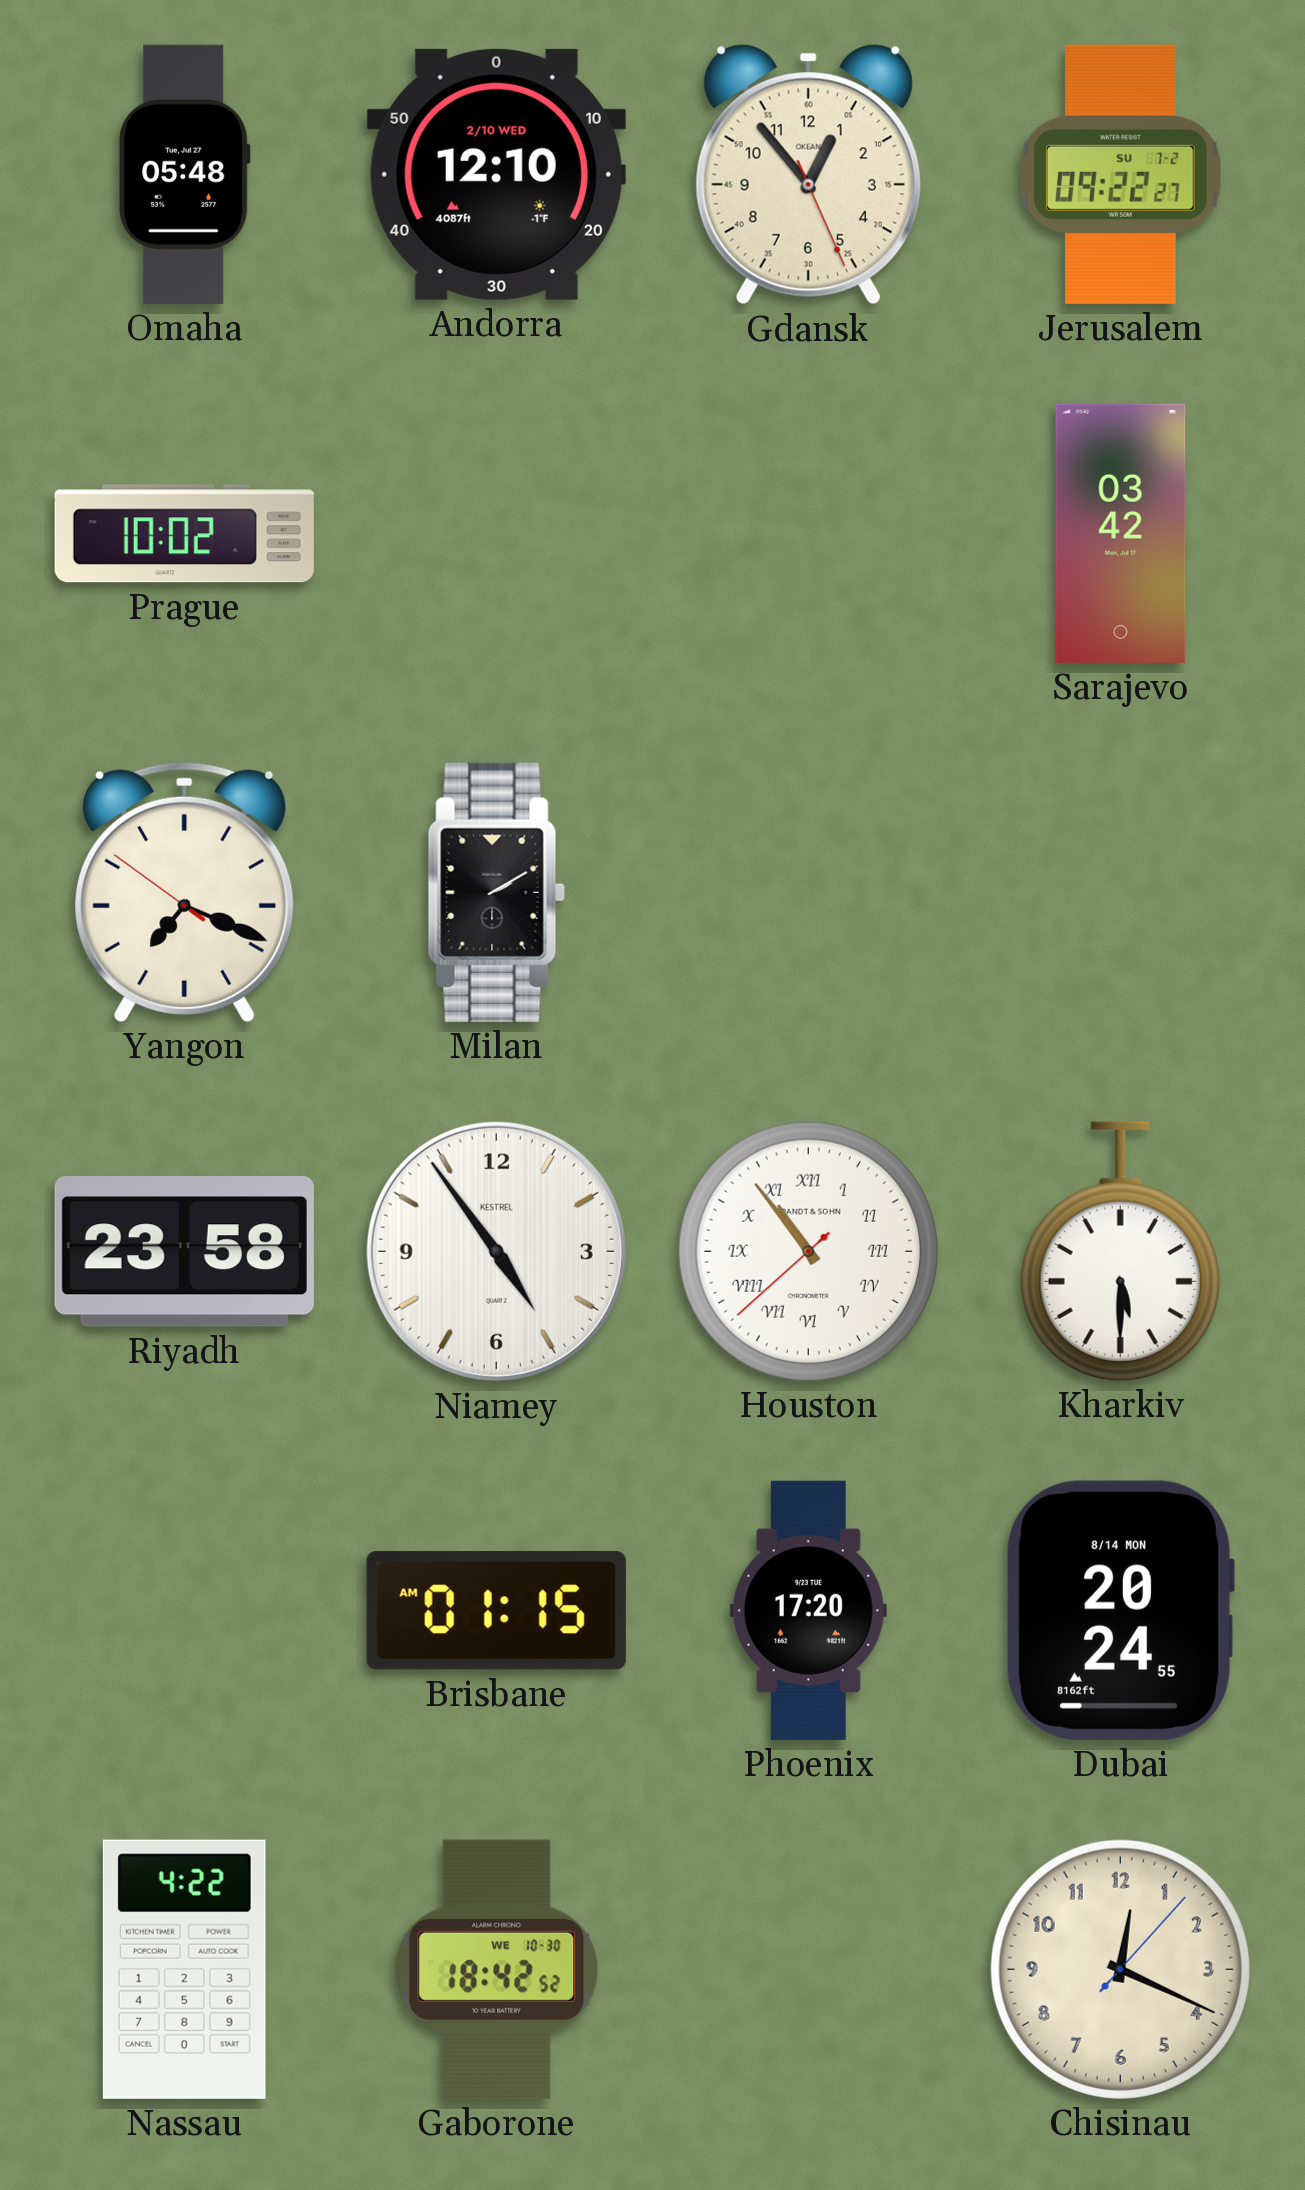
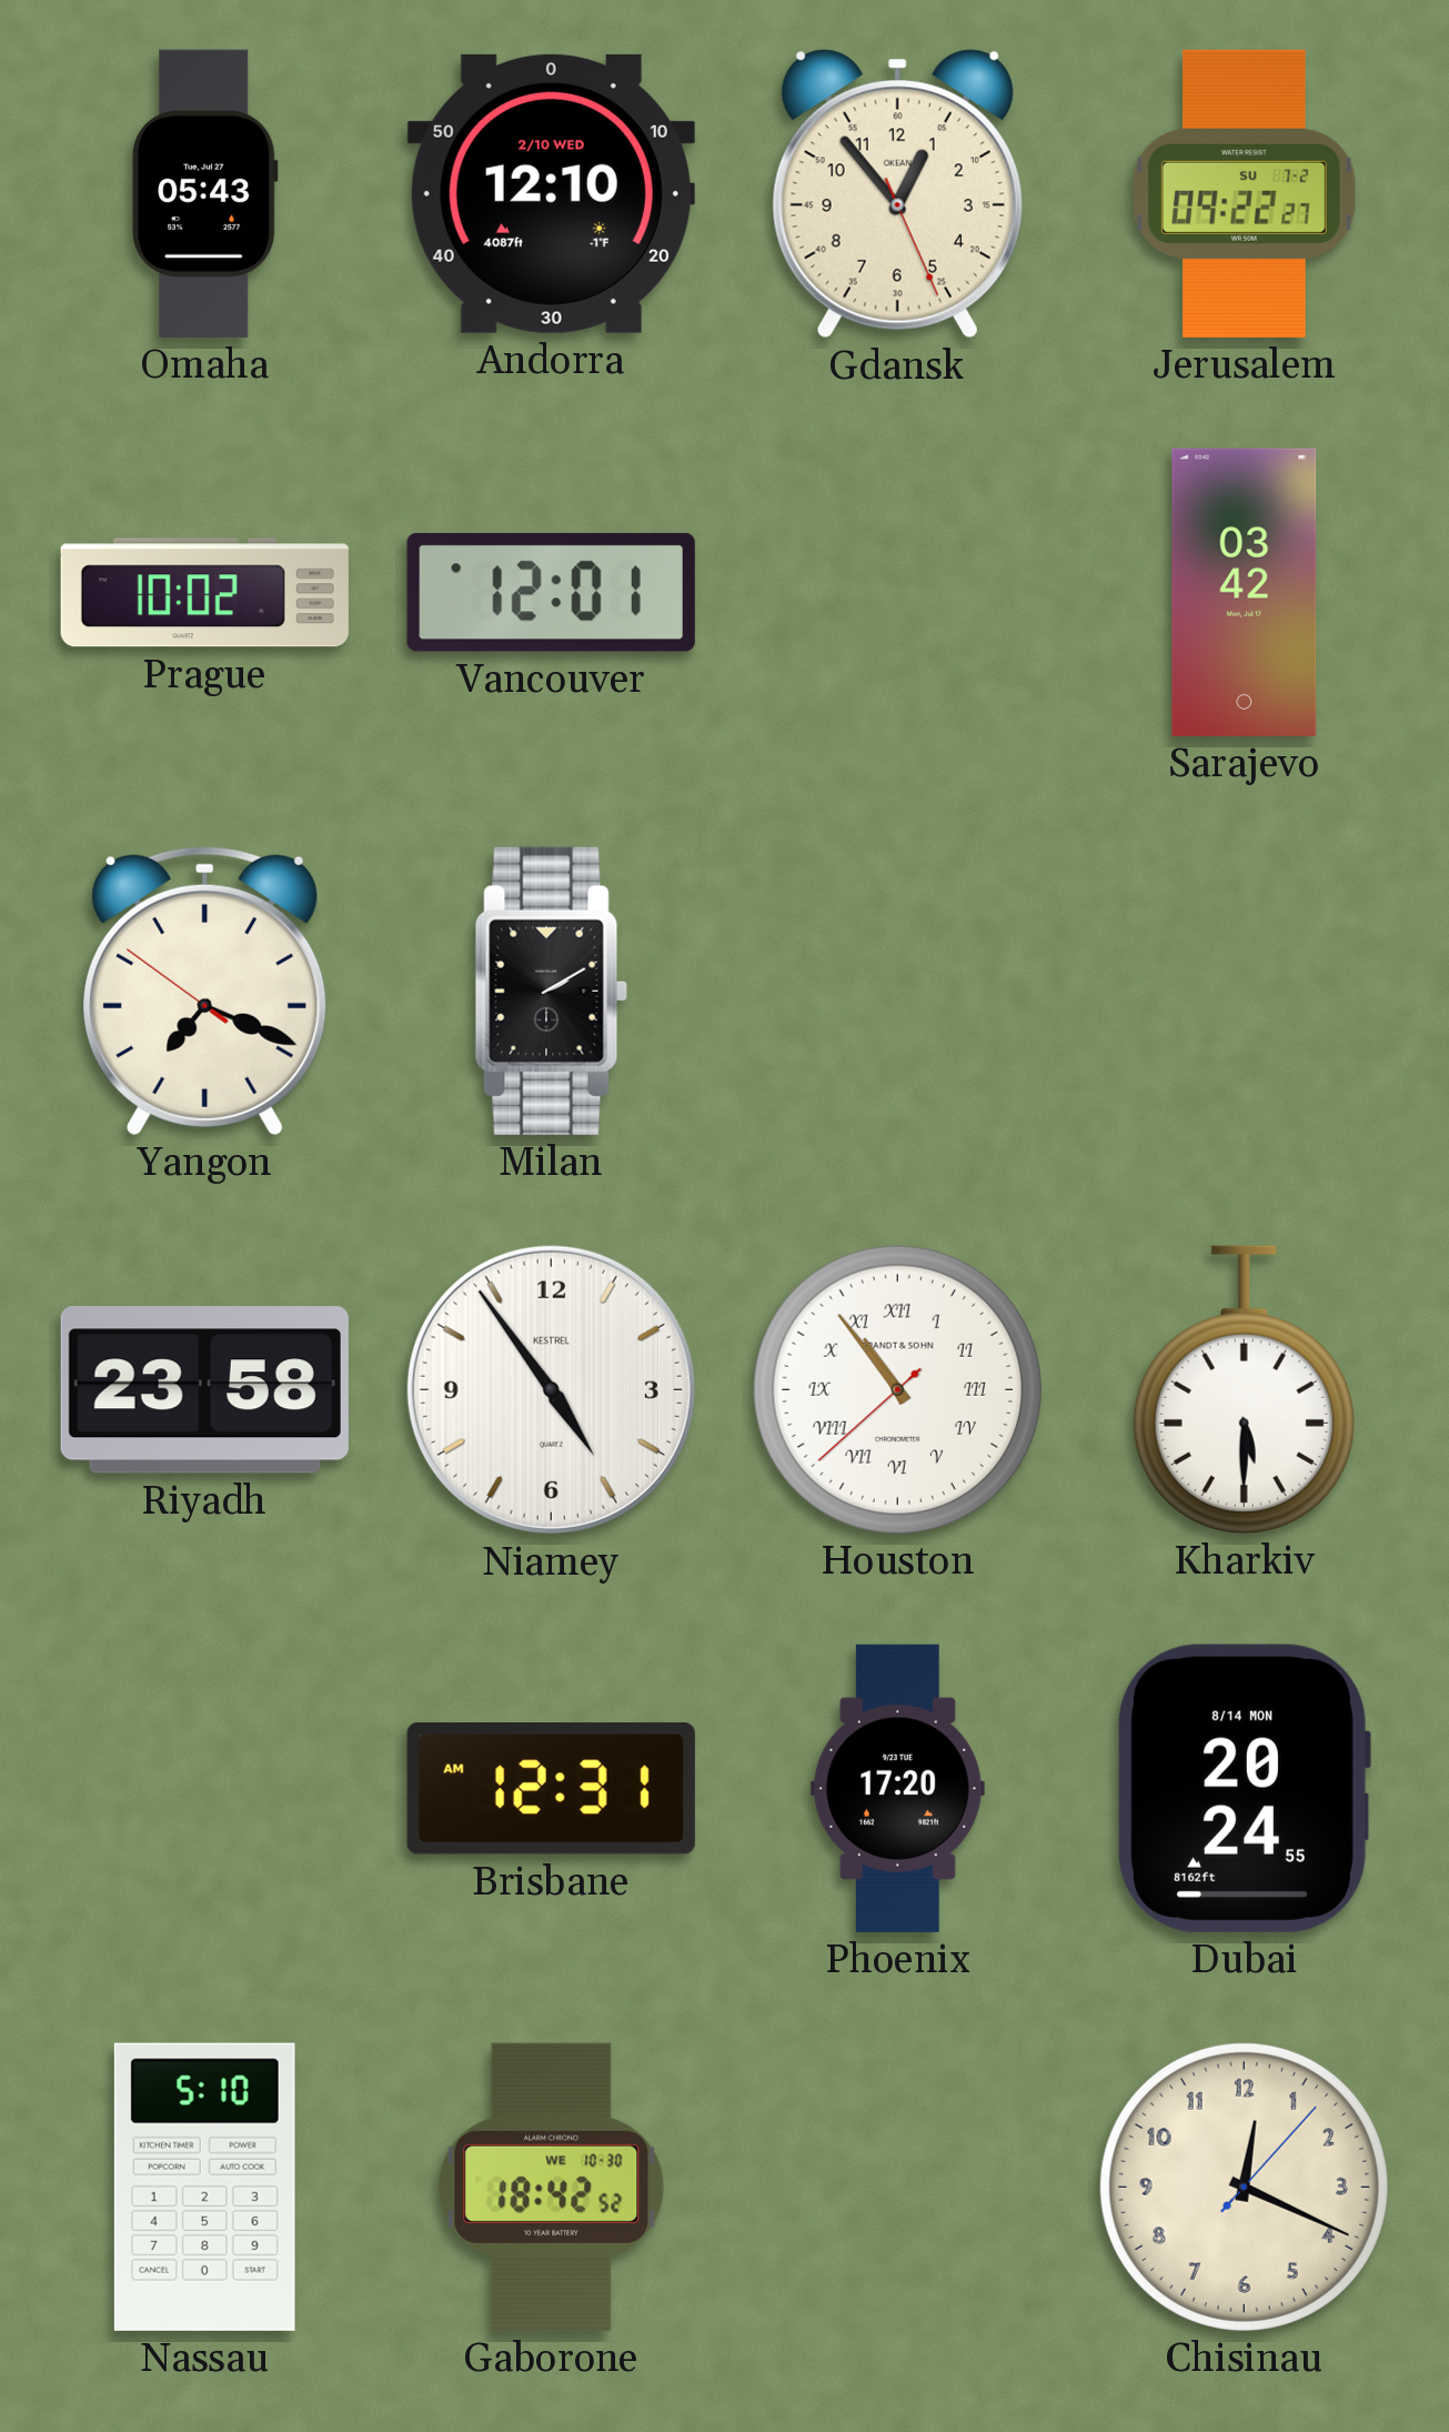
Omaha: 05:48 -> 05:43
Vancouver: none -> 12:01
Brisbane: 01:15 -> 12:31
Nassau: 4:22 -> 5:10
